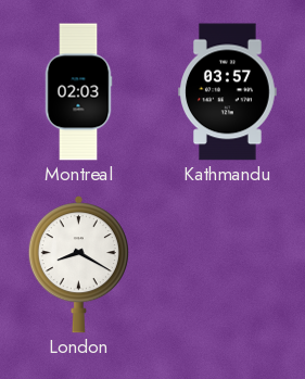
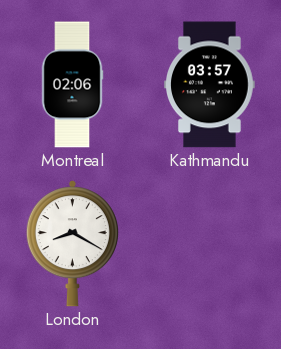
Montreal: 02:03 -> 02:06
